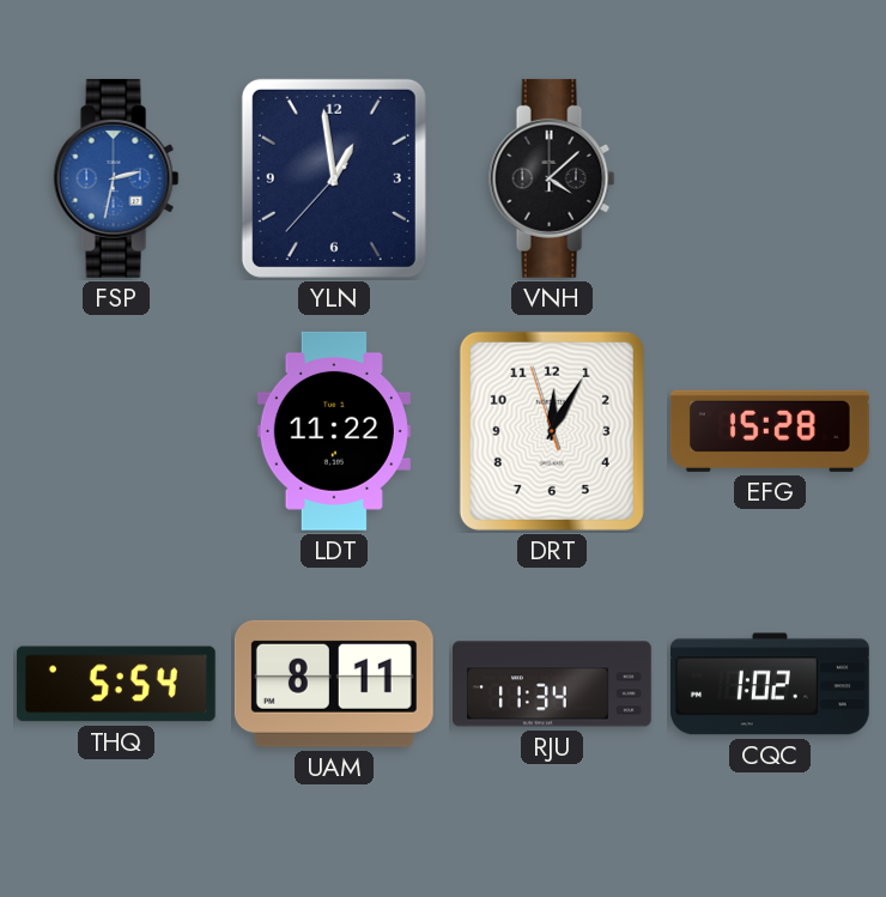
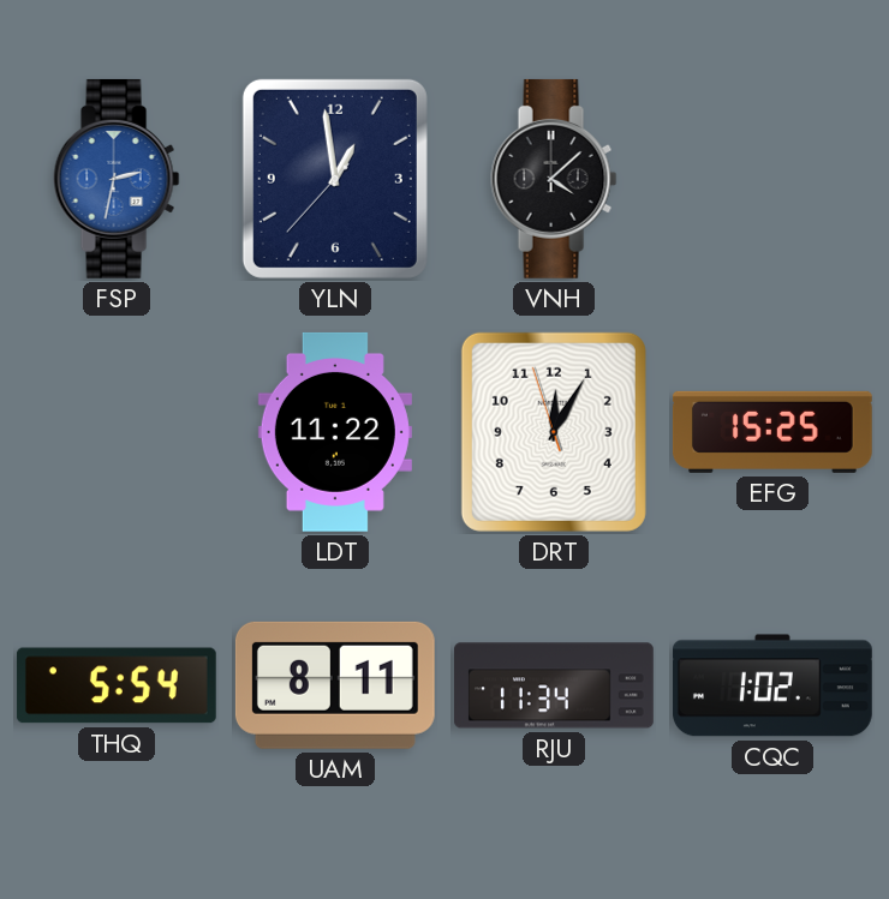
EFG: 15:28 -> 15:25
